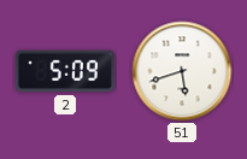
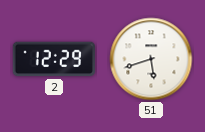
2: 5:09 -> 12:29
